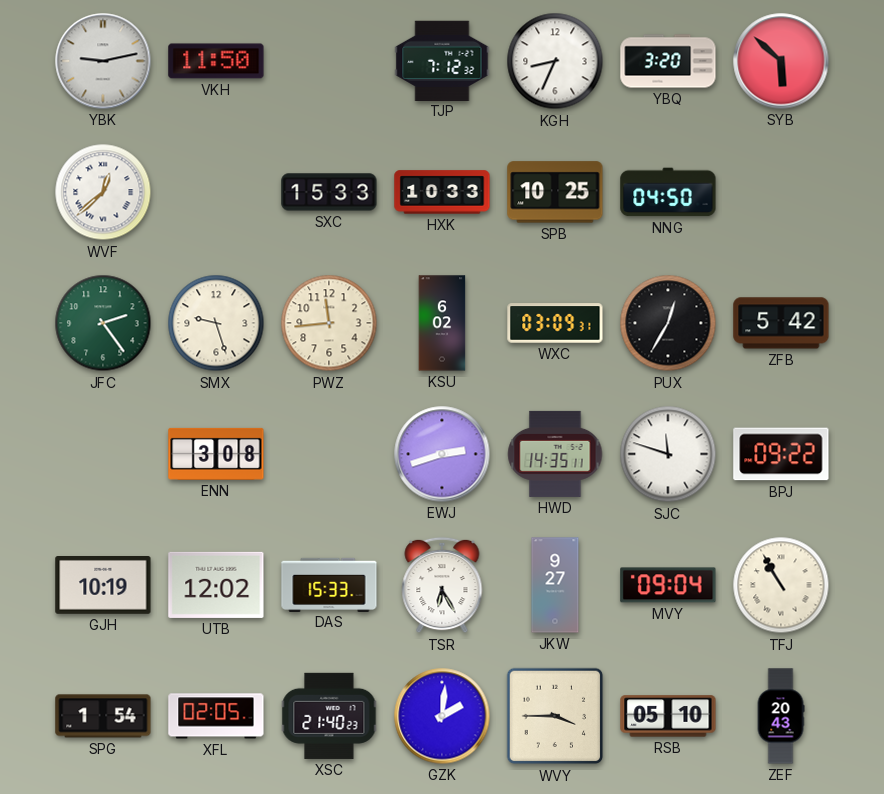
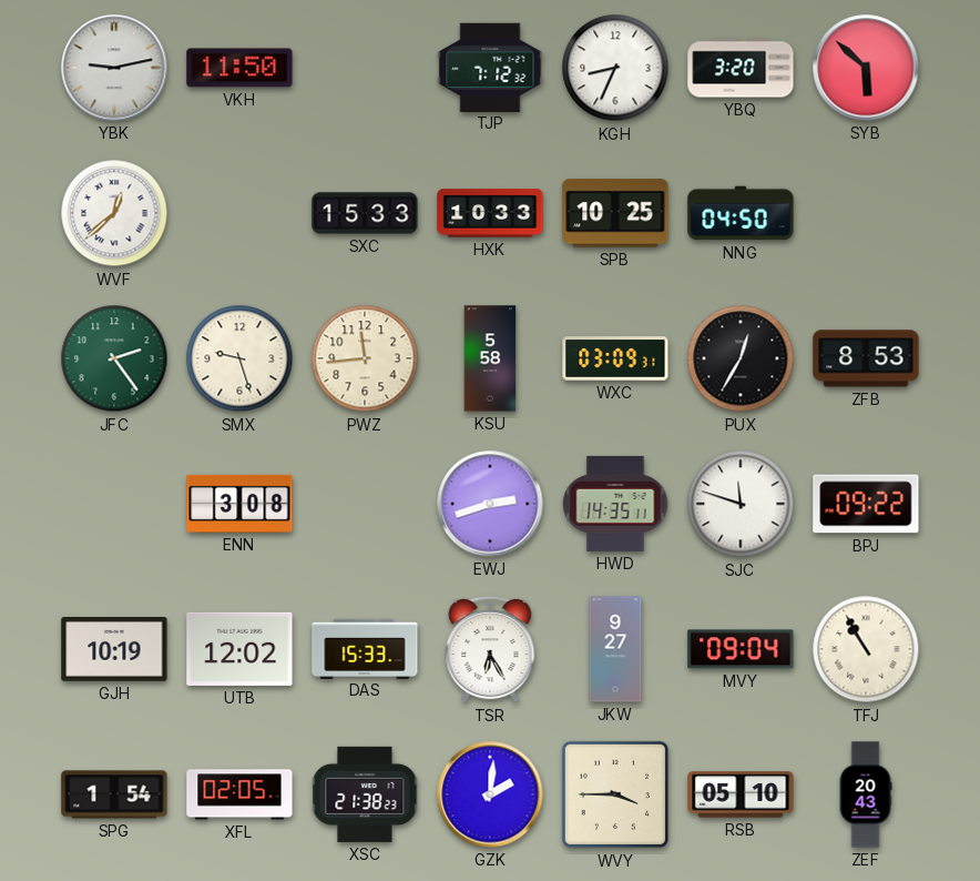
KSU: 6:02 -> 5:58
ZFB: 5:42 -> 8:53
XSC: 21:40 -> 21:38
